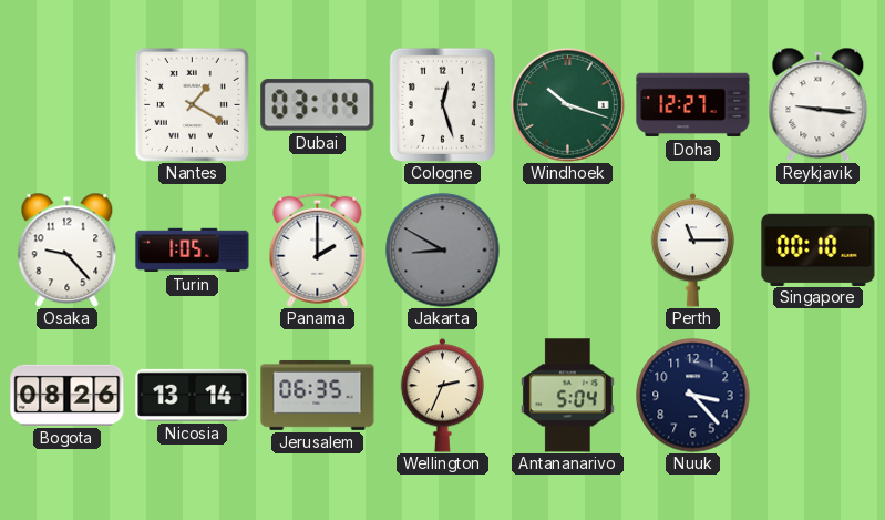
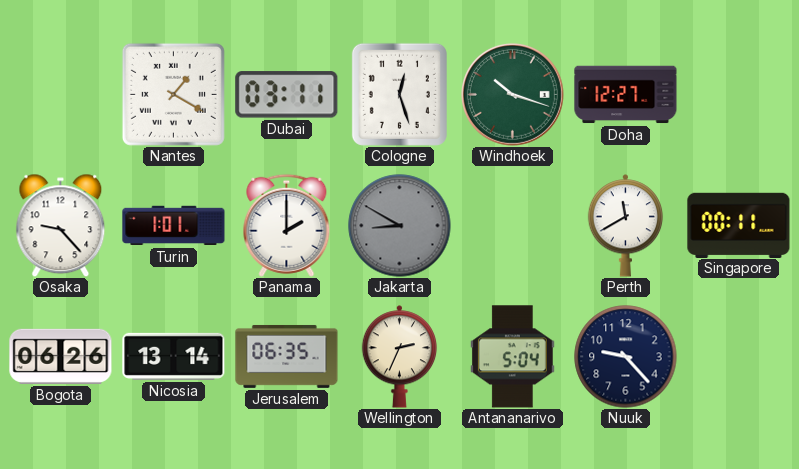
Dubai: 03:14 -> 03:11
Reykjavik: 9:16 -> none
Turin: 1:05 -> 1:01
Perth: 11:15 -> 11:40
Singapore: 00:10 -> 00:11
Bogota: 08:26 -> 06:26
Nuuk: 3:23 -> 9:23
